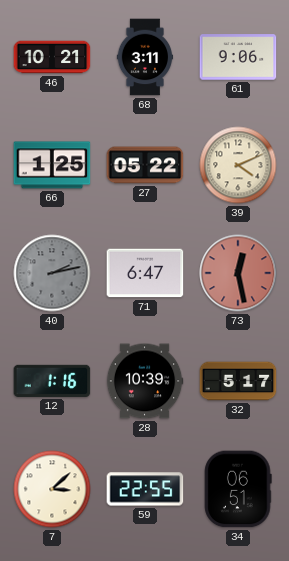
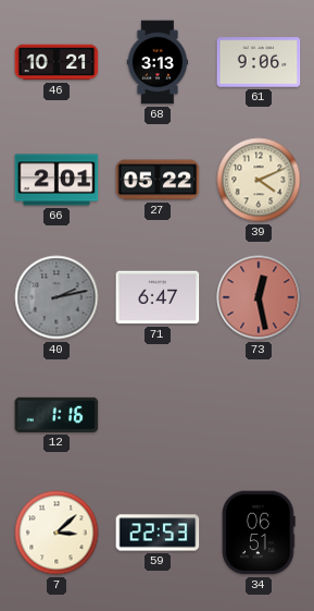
68: 3:11 -> 3:13
66: 1:25 -> 2:01
28: 10:39 -> none
32: 5:17 -> none
59: 22:55 -> 22:53
